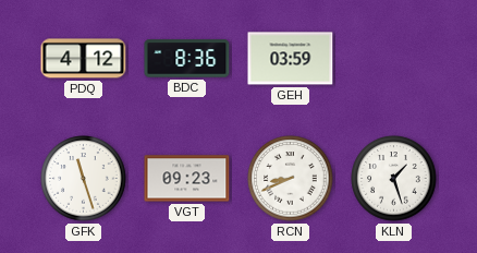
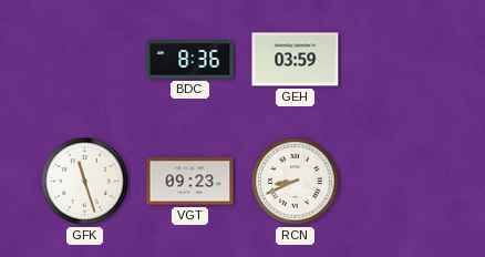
PDQ: 4:12 -> none
KLN: 1:27 -> none
